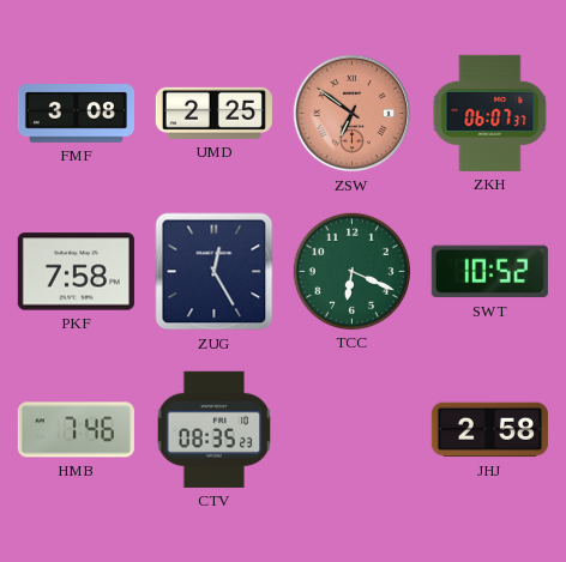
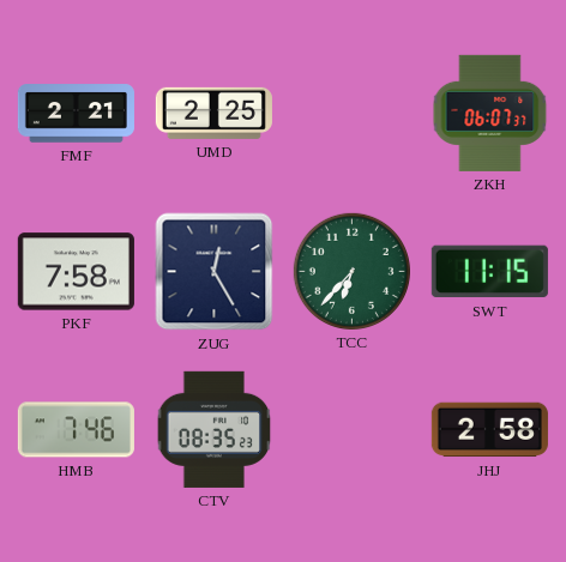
FMF: 3:08 -> 2:21
ZSW: 6:51 -> none
TCC: 6:19 -> 6:37
SWT: 10:52 -> 11:15
